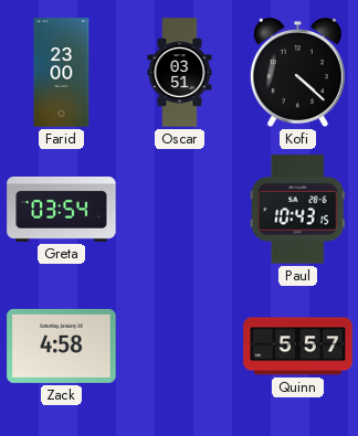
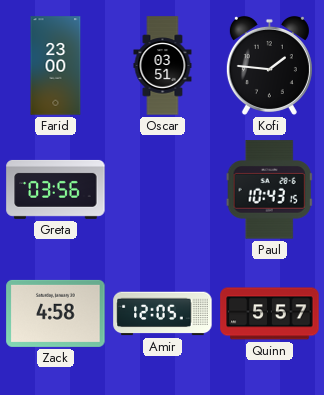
Kofi: 4:22 -> 1:46
Greta: 03:54 -> 03:56
Amir: none -> 12:05
